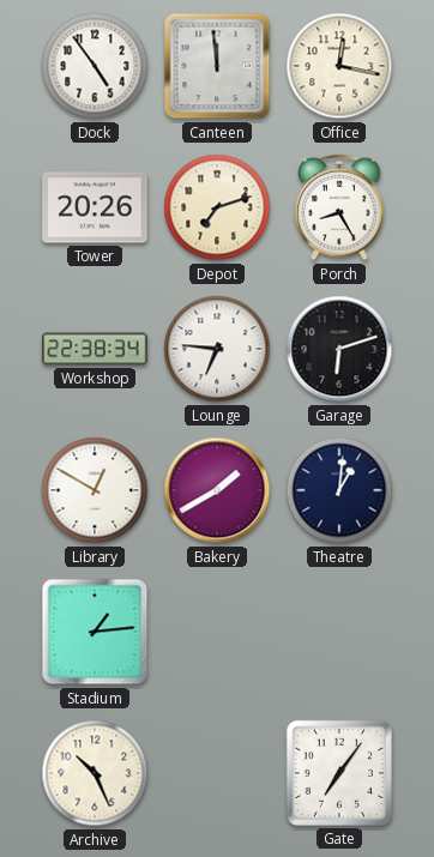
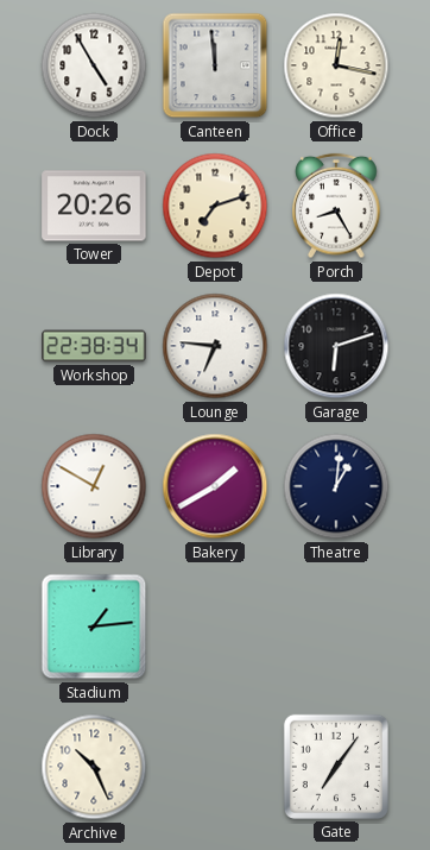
Dock: 4:54 -> 4:55
